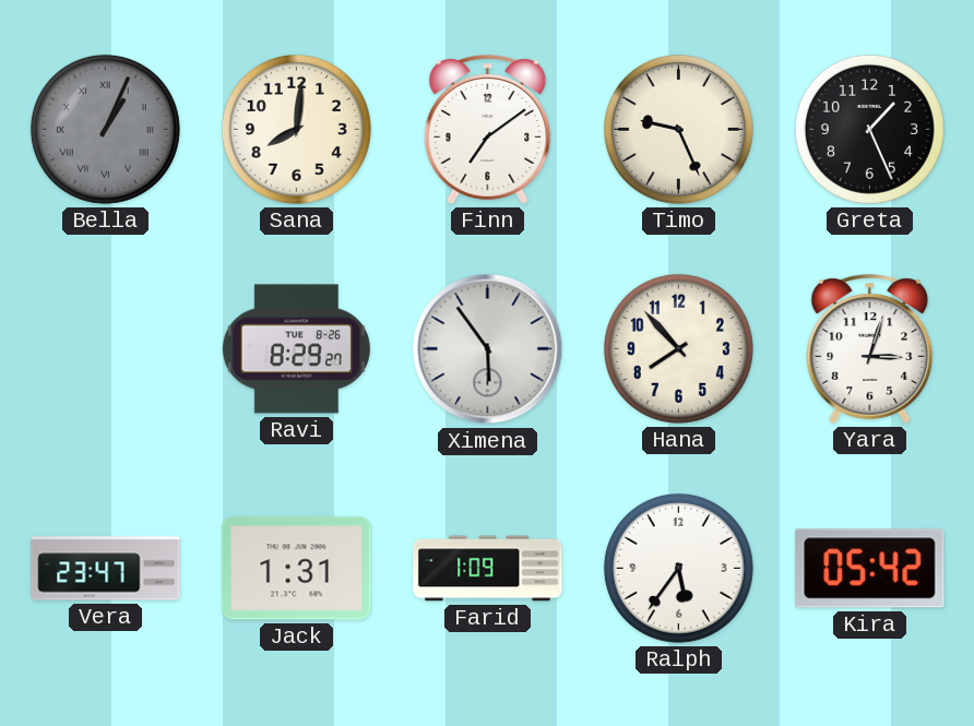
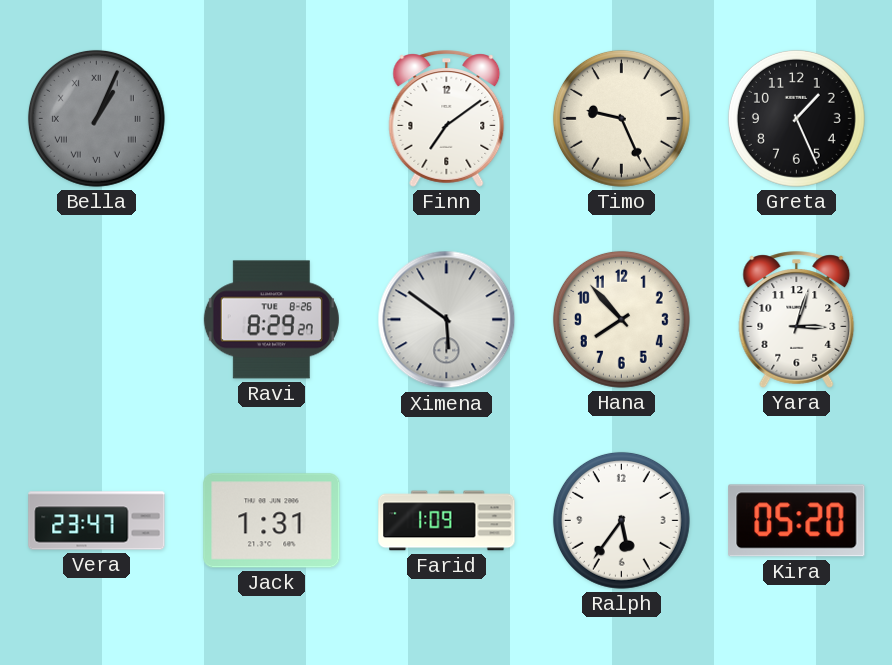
Sana: 8:01 -> none
Ximena: 5:54 -> 5:51
Kira: 05:42 -> 05:20
